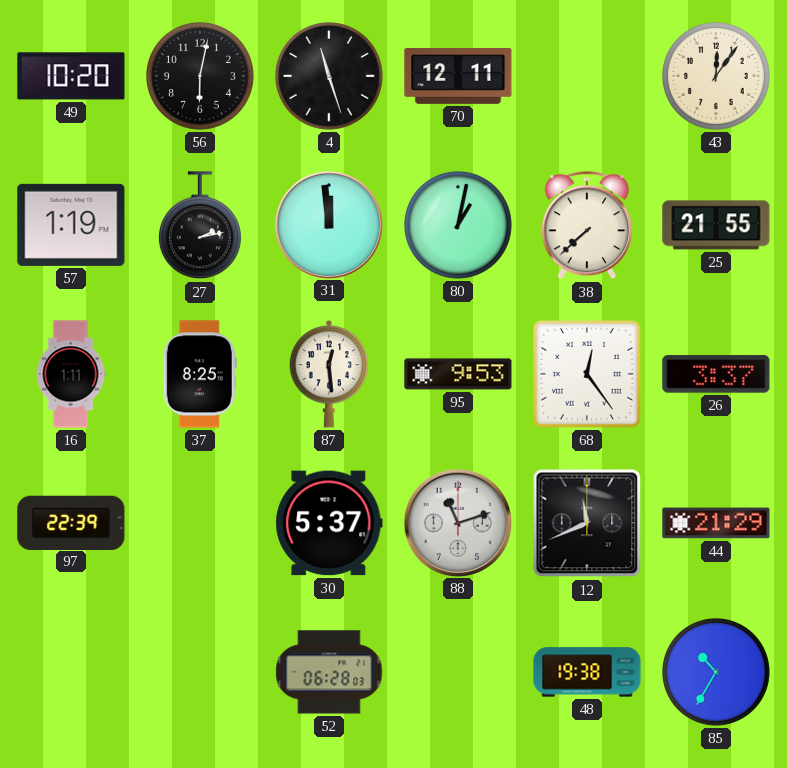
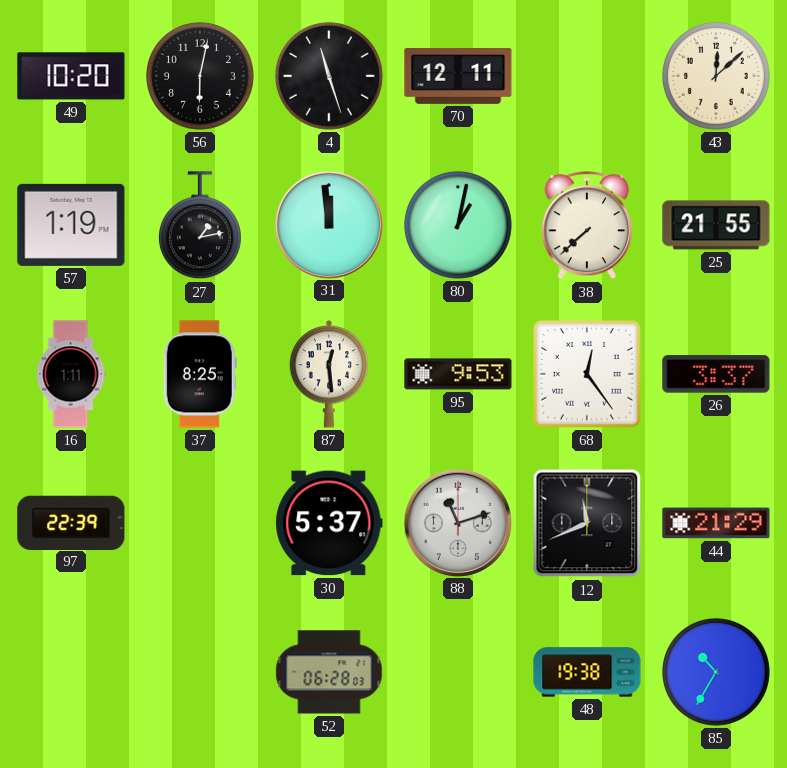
43: 12:06 -> 12:08
27: 2:13 -> 1:13
